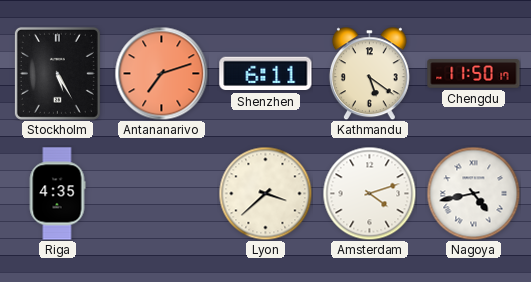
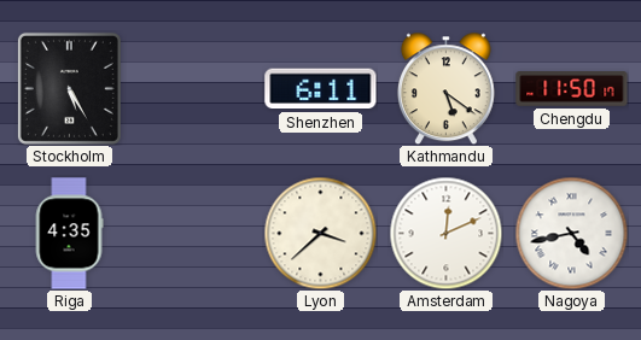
Antananarivo: 7:12 -> none
Amsterdam: 4:12 -> 12:11
